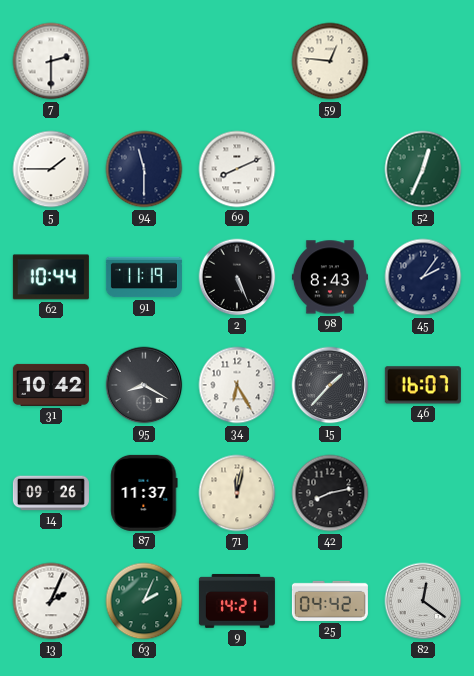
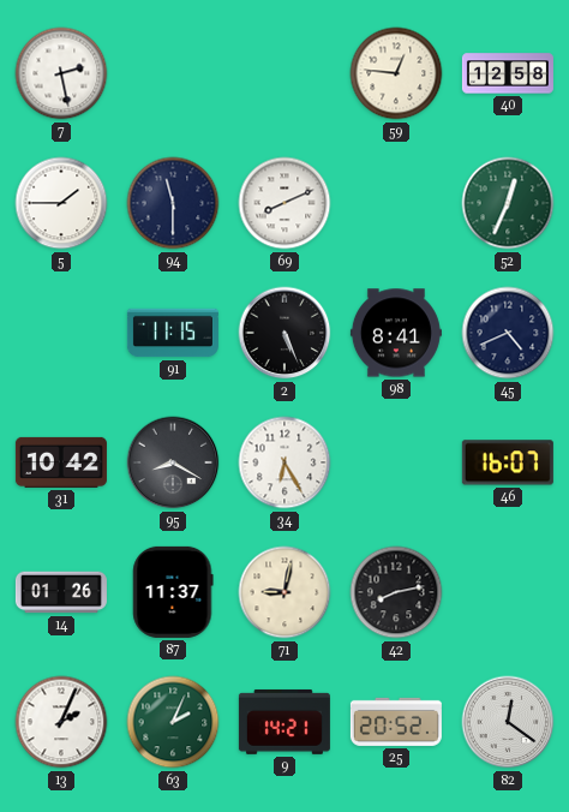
7: 2:30 -> 2:28
40: none -> 12:58
62: 10:44 -> none
91: 11:19 -> 11:15
98: 8:43 -> 8:41
45: 2:06 -> 4:41
15: 1:37 -> none
14: 09:26 -> 01:26
71: 12:02 -> 9:02
25: 04:42 -> 20:52
